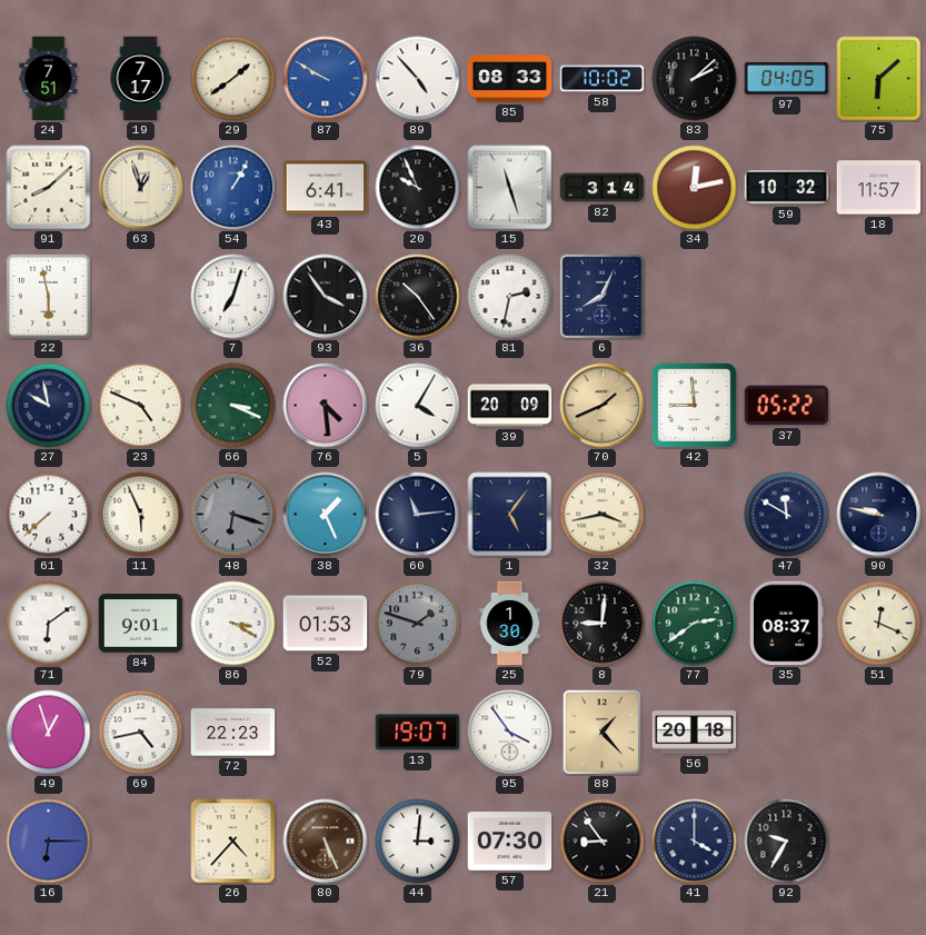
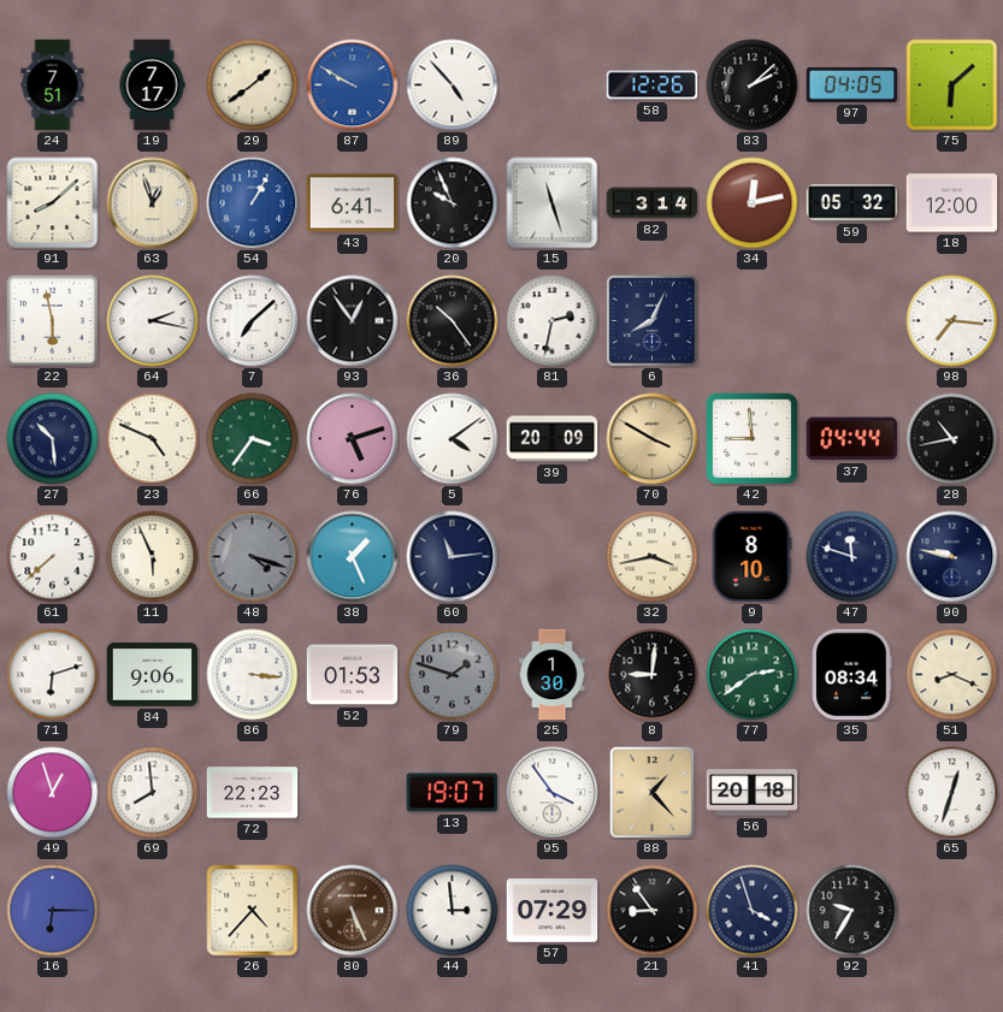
85: 08:33 -> none
58: 10:02 -> 12:26
59: 10:32 -> 05:32
18: 11:57 -> 12:00
64: none -> 2:17
7: 7:03 -> 7:08
93: 3:54 -> 12:54
98: none -> 7:16
27: 9:58 -> 10:29
66: 3:19 -> 3:36
76: 4:29 -> 5:12
5: 4:05 -> 4:09
70: 1:41 -> 3:50
37: 05:22 -> 04:44
28: none -> 10:43
48: 6:18 -> 4:18
1: 5:06 -> none
9: none -> 8:10
47: 11:50 -> 11:48
71: 6:09 -> 6:12
84: 9:01 -> 9:06
86: 3:20 -> 3:16
35: 08:37 -> 08:34
51: 12:19 -> 8:19
69: 4:43 -> 7:59
65: none -> 12:33
44: 3:01 -> 2:59
57: 07:30 -> 07:29
41: 4:00 -> 3:57
